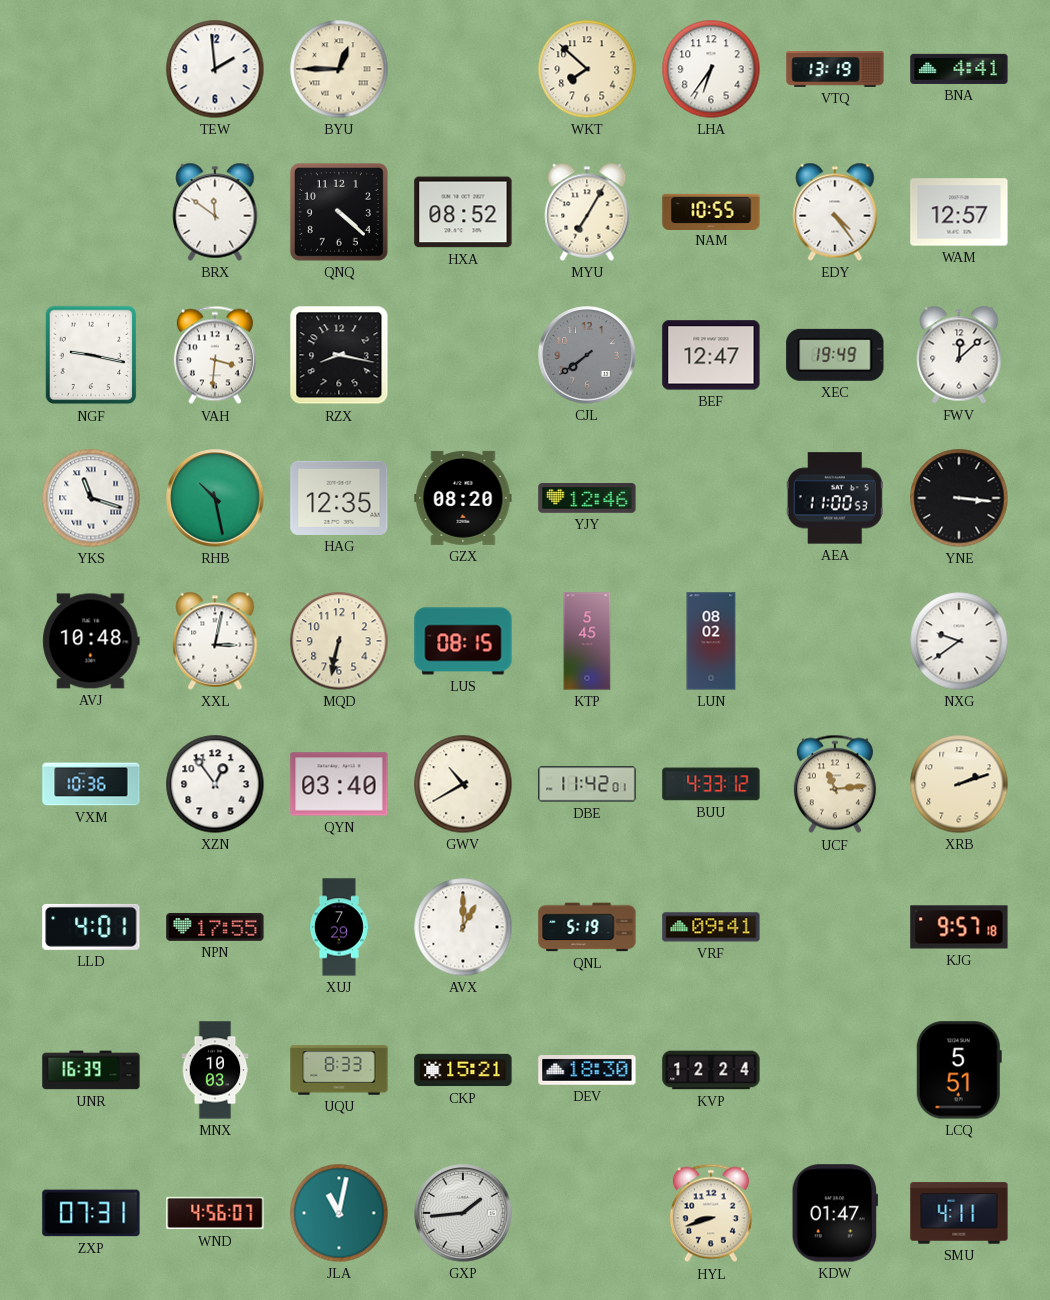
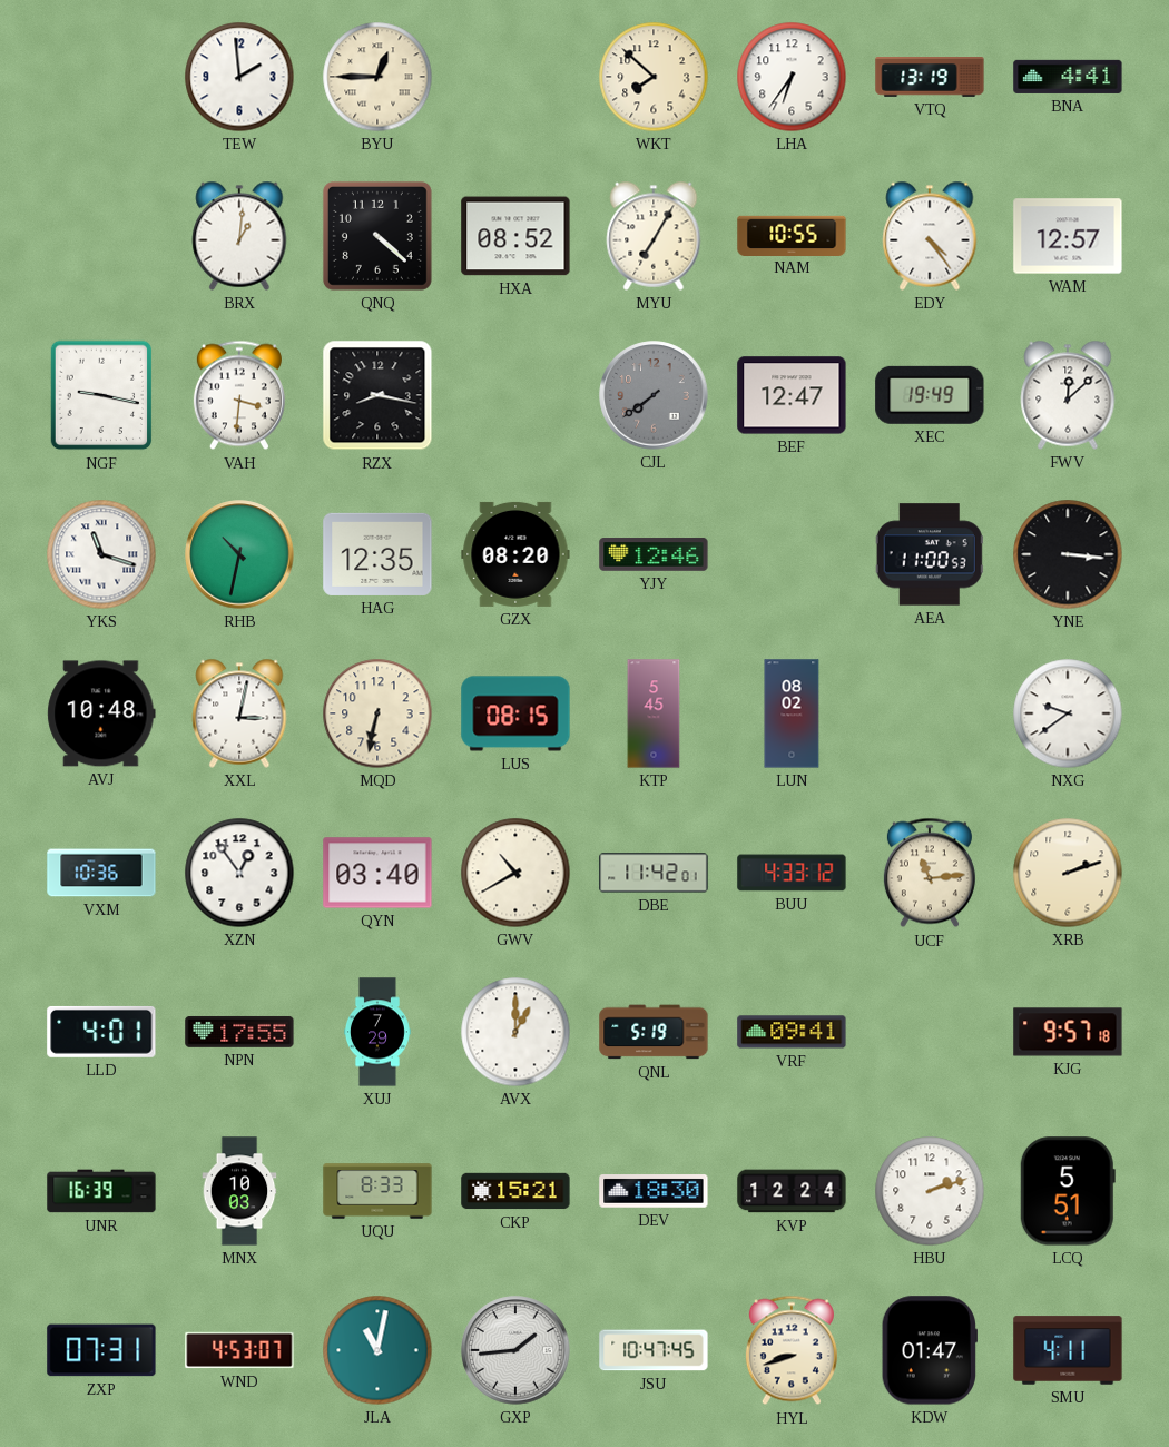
BRX: 11:51 -> 1:01
RHB: 10:28 -> 10:32
HBU: none -> 2:12
WND: 4:56 -> 4:53
JSU: none -> 10:47
